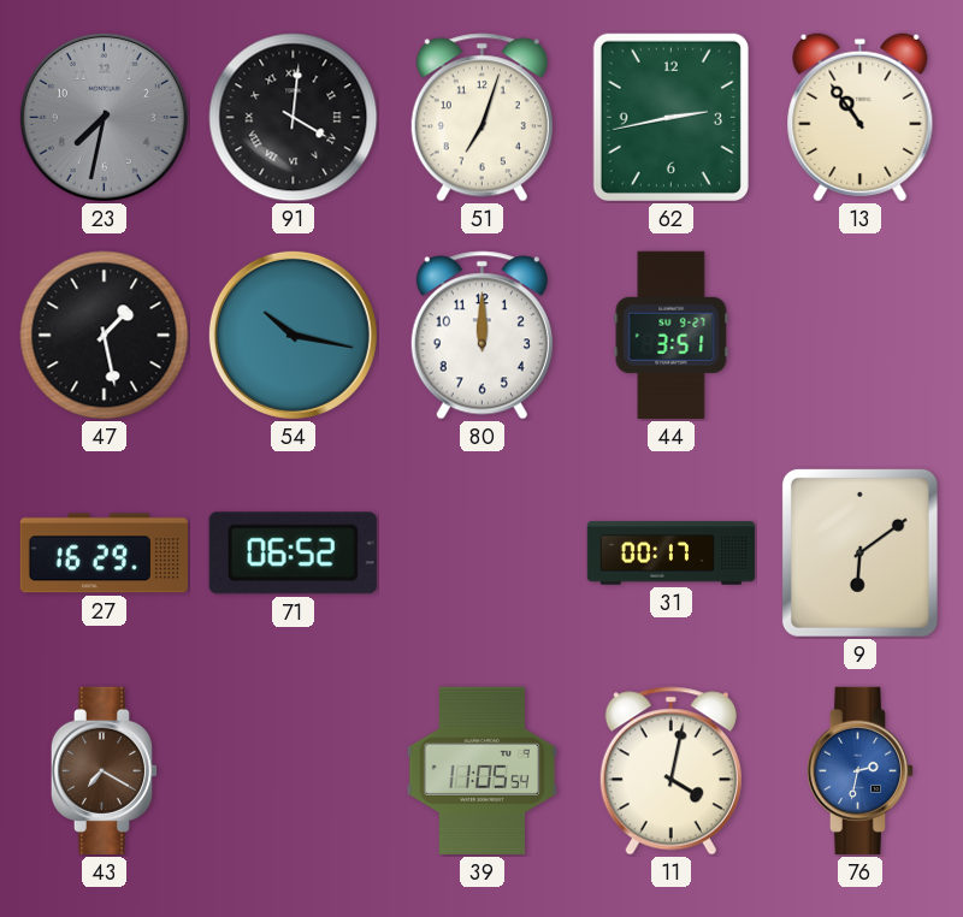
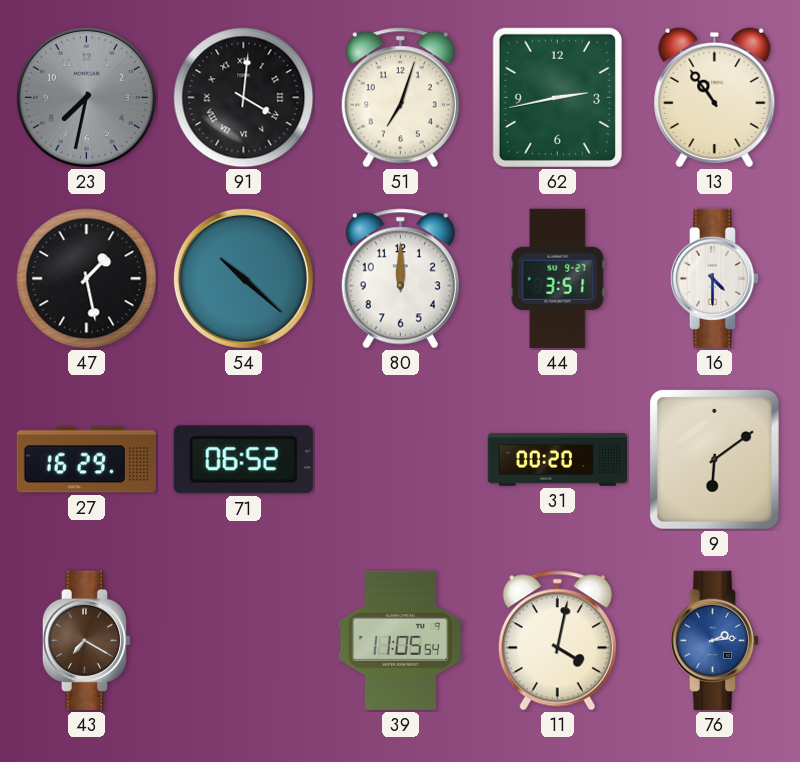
54: 10:17 -> 10:22
16: none -> 4:30
31: 00:17 -> 00:20
76: 2:32 -> 2:14
